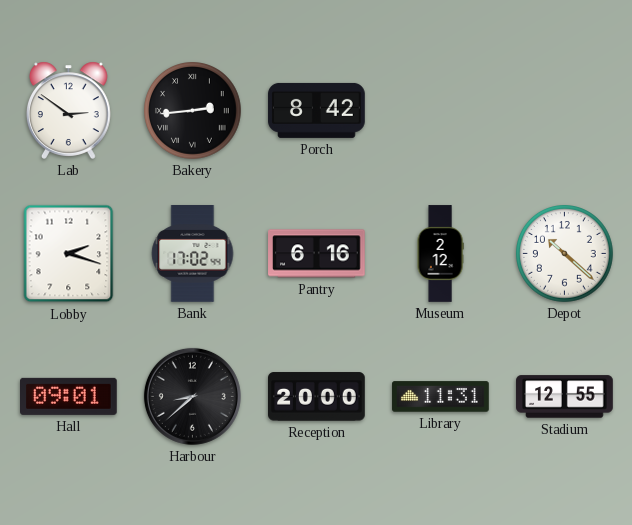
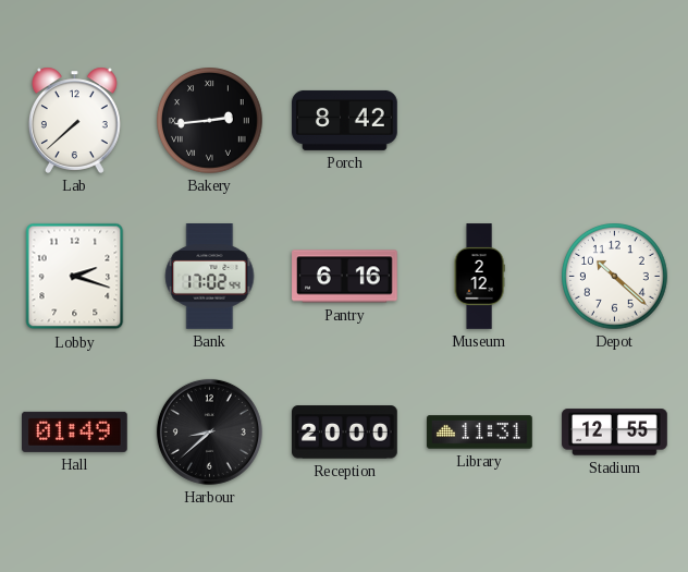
Lab: 2:51 -> 7:38
Hall: 09:01 -> 01:49
